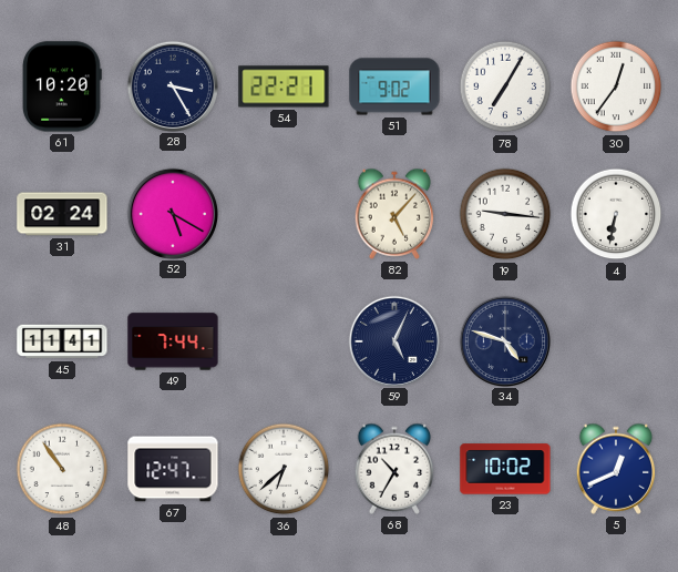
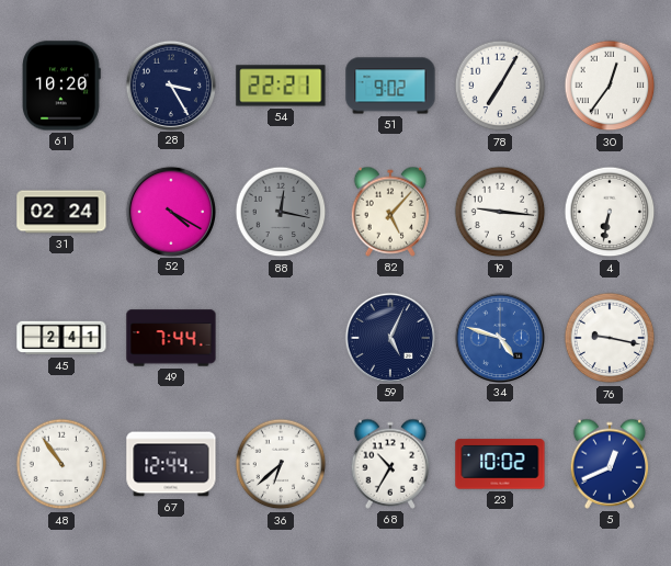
52: 5:20 -> 4:20
88: none -> 12:17
45: 11:41 -> 2:41
34 dial: navy -> blue
76: none -> 9:17
67: 12:47 -> 12:44
